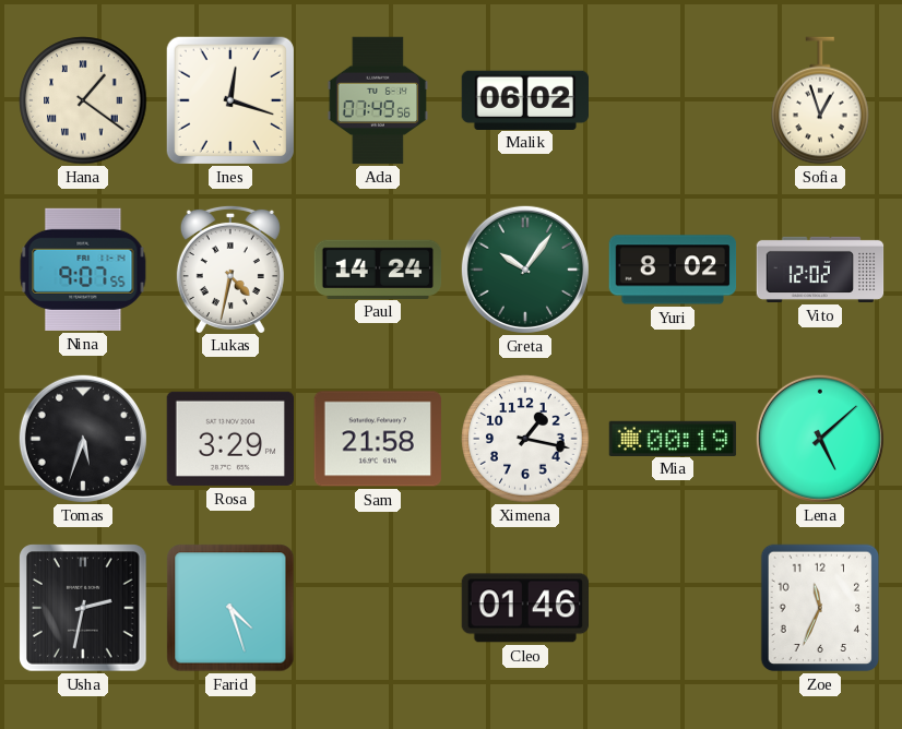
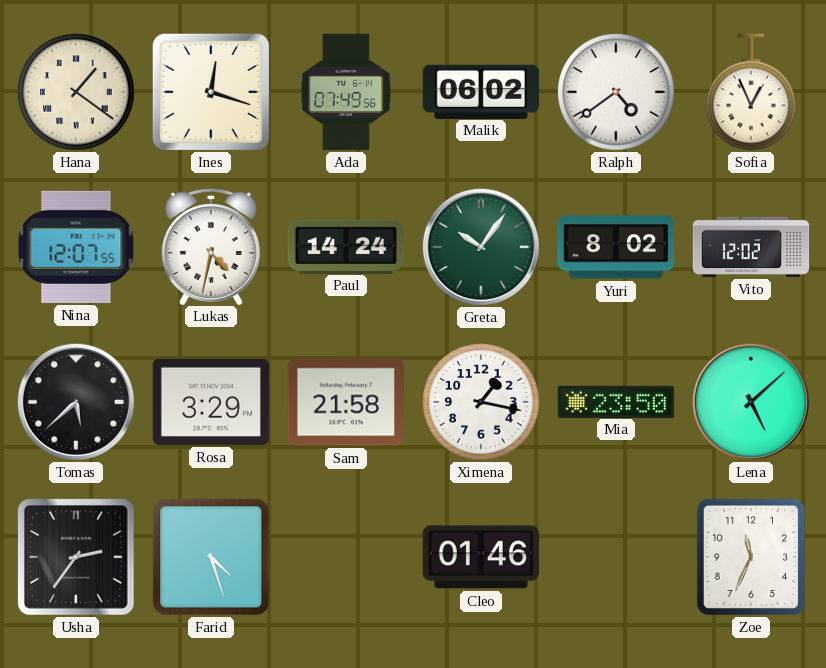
Ralph: none -> 4:39
Sofia: 12:57 -> 12:56
Nina: 9:07 -> 12:07
Tomas: 5:33 -> 5:38
Mia: 00:19 -> 23:50
Usha: 2:32 -> 2:36
